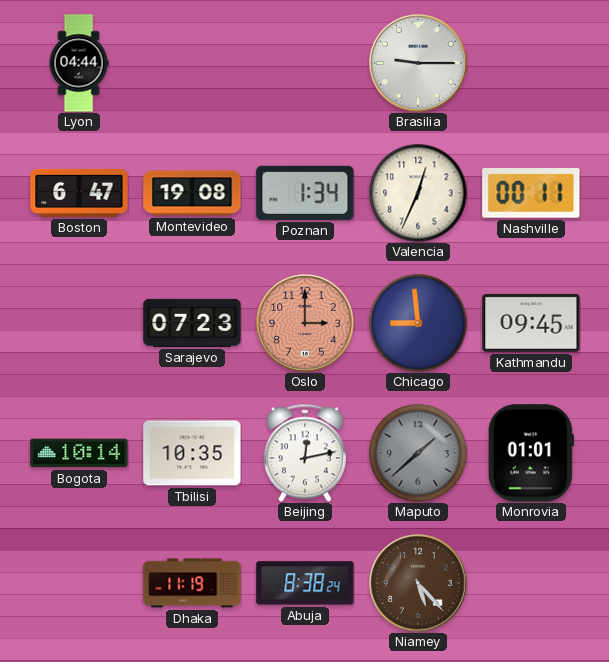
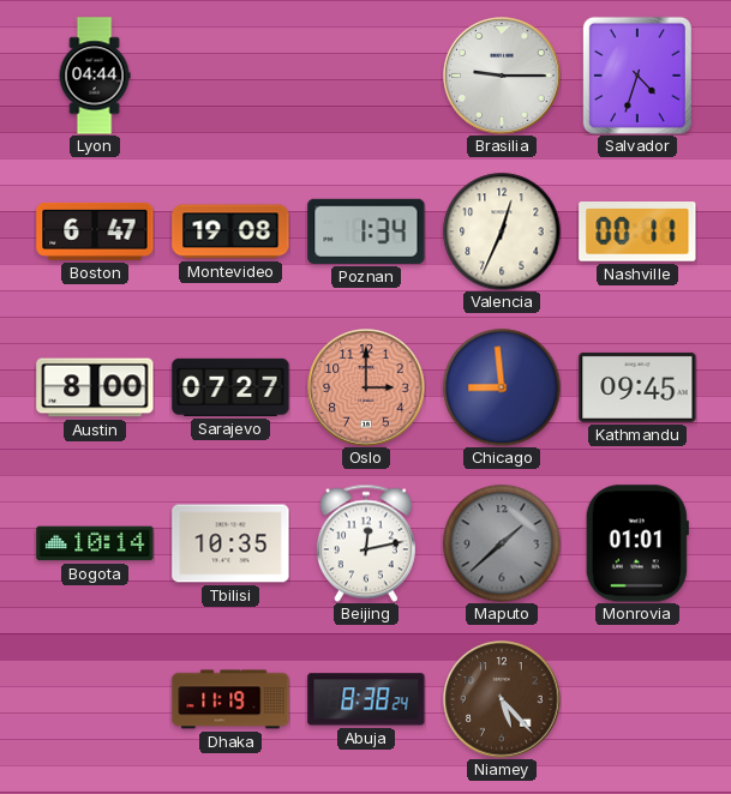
Salvador: none -> 4:33
Austin: none -> 8:00
Sarajevo: 07:23 -> 07:27
